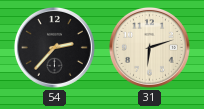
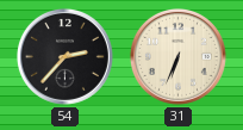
31: 6:12 -> 6:34
